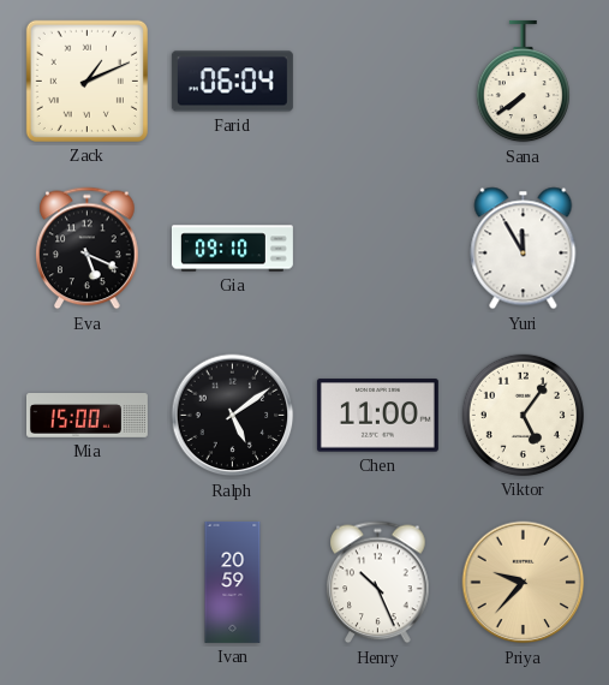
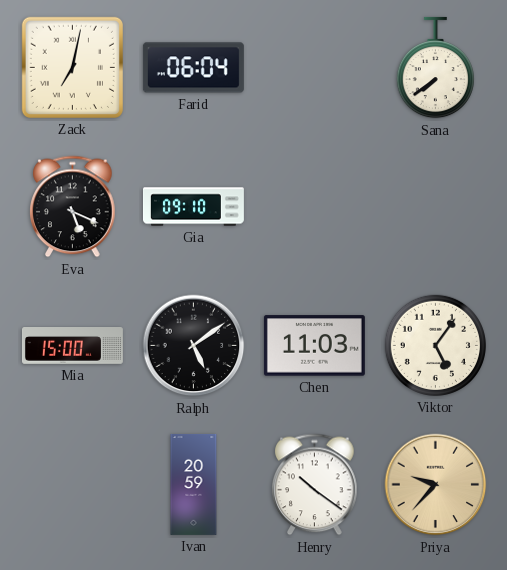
Zack: 1:11 -> 7:02
Yuri: 11:55 -> none
Chen: 11:00 -> 11:03
Henry: 10:26 -> 10:21
